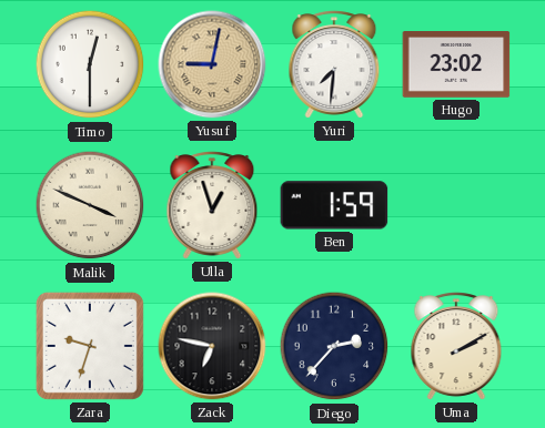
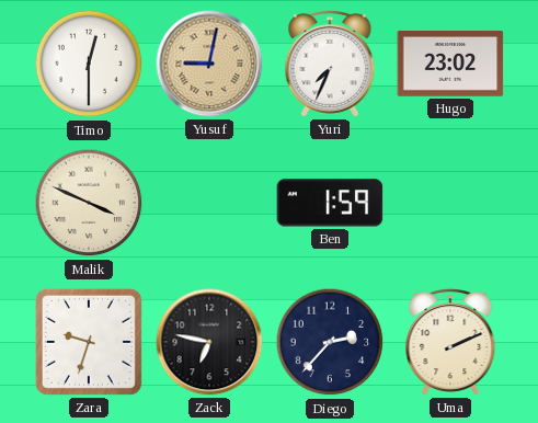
Yuri: 7:31 -> 7:34
Ulla: 12:57 -> none
Uma: 2:10 -> 2:11
